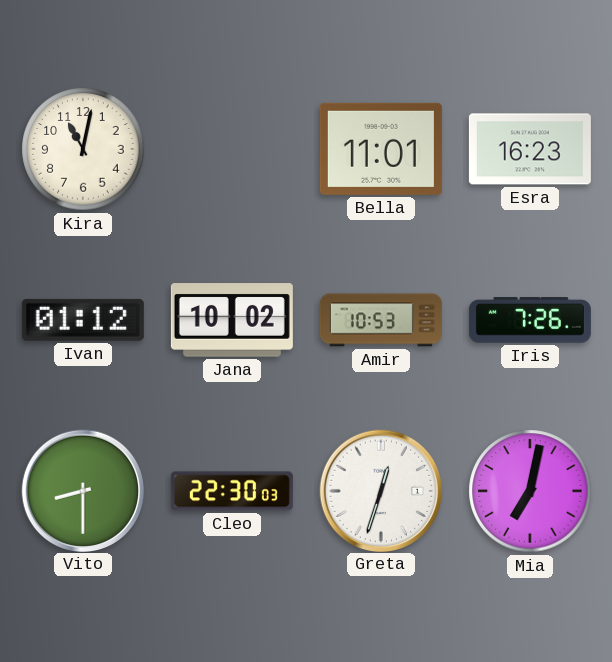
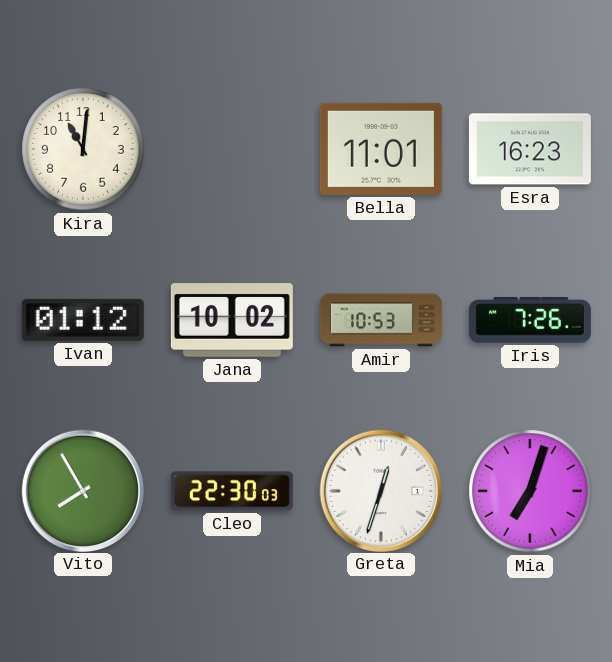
Kira: 11:02 -> 11:01
Vito: 8:30 -> 7:55
Mia: 7:02 -> 7:03
